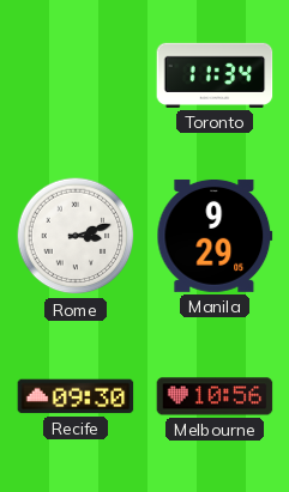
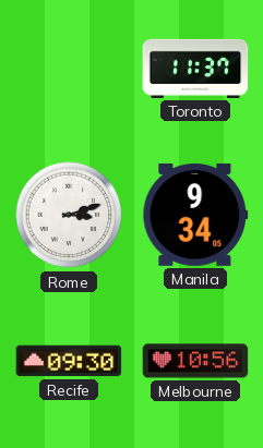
Toronto: 11:34 -> 11:37
Manila: 9:29 -> 9:34
